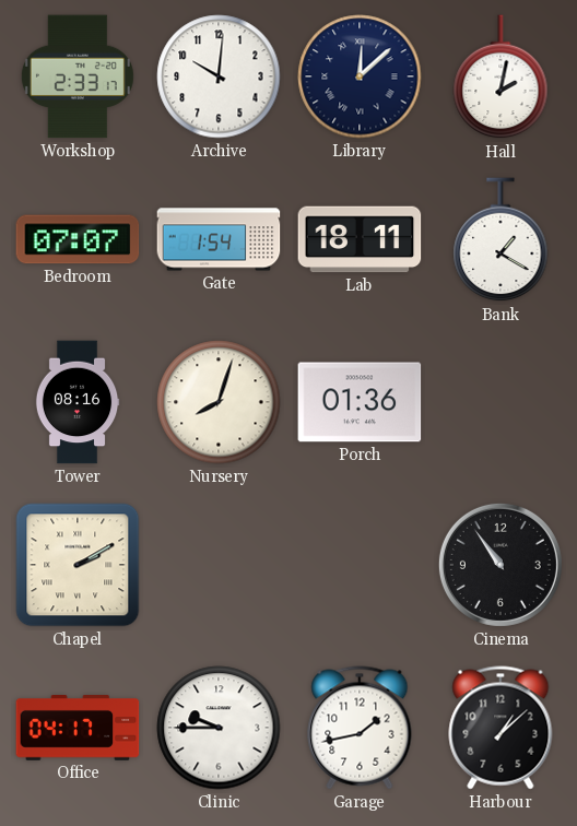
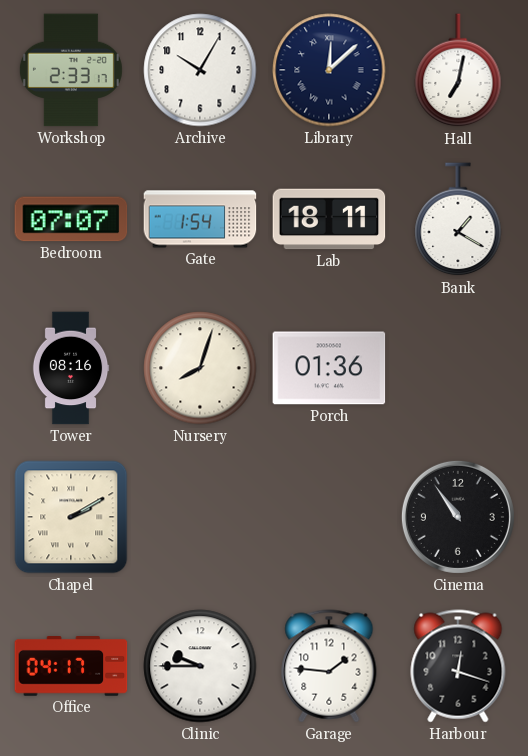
Archive: 10:01 -> 10:05
Hall: 2:02 -> 7:02
Garage: 1:43 -> 1:46
Harbour: 1:08 -> 12:18
